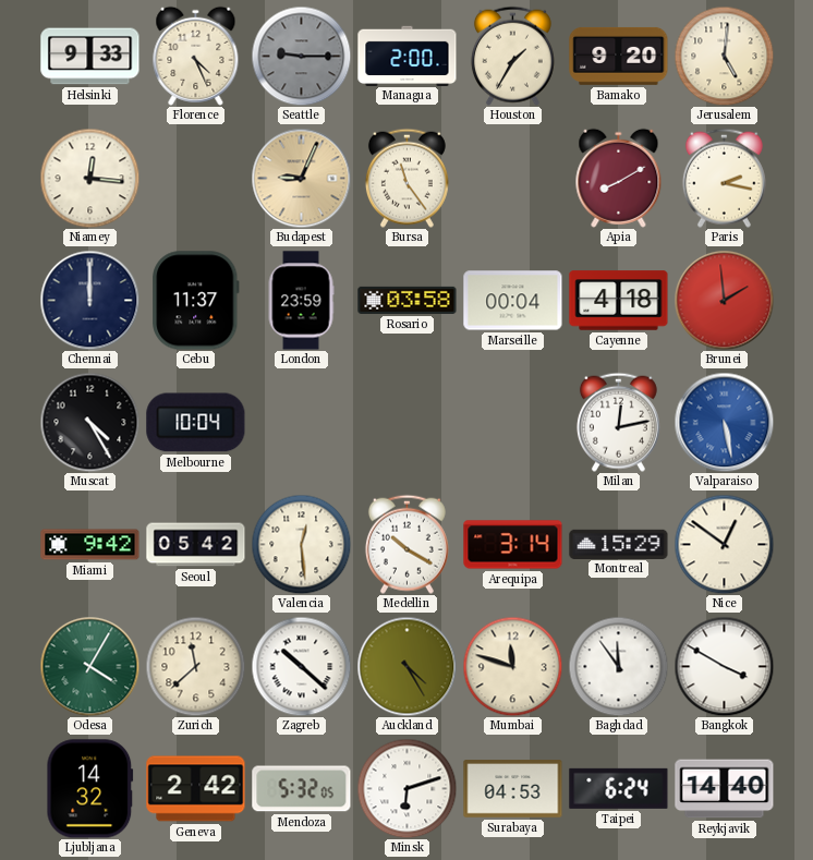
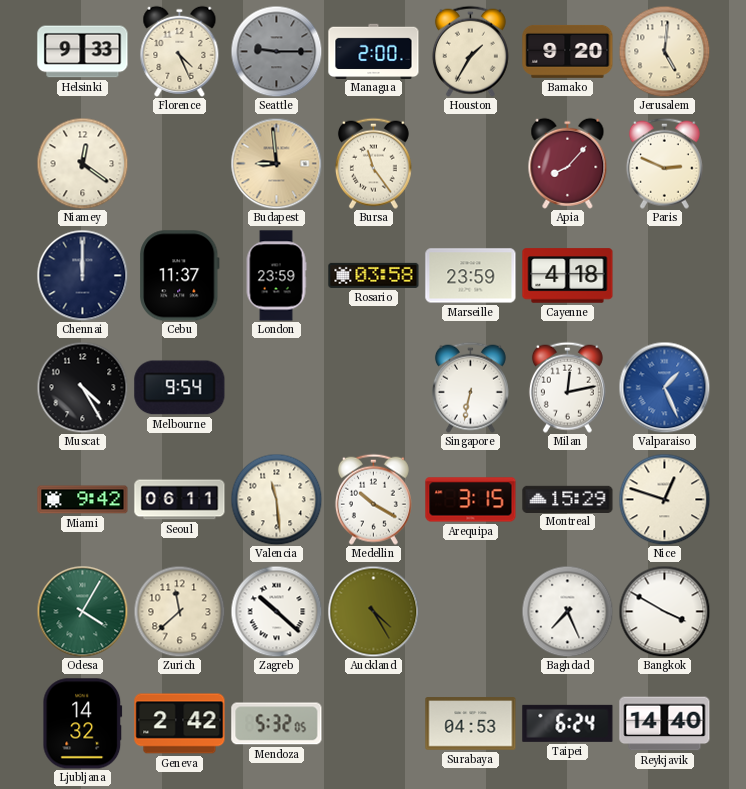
Niamey: 12:16 -> 12:21
Budapest: 9:04 -> 8:59
Apia: 8:10 -> 8:07
Paris: 2:17 -> 2:49
Marseille: 00:04 -> 23:59
Brunei: 1:59 -> none
Melbourne: 10:04 -> 9:54
Singapore: none -> 6:32
Valparaiso: 5:28 -> 1:26
Seoul: 05:42 -> 06:11
Valencia: 12:29 -> 11:29
Arequipa: 3:14 -> 3:15
Nice: 12:51 -> 12:48
Mumbai: 11:48 -> none
Baghdad: 11:54 -> 7:26
Minsk: 6:12 -> none
